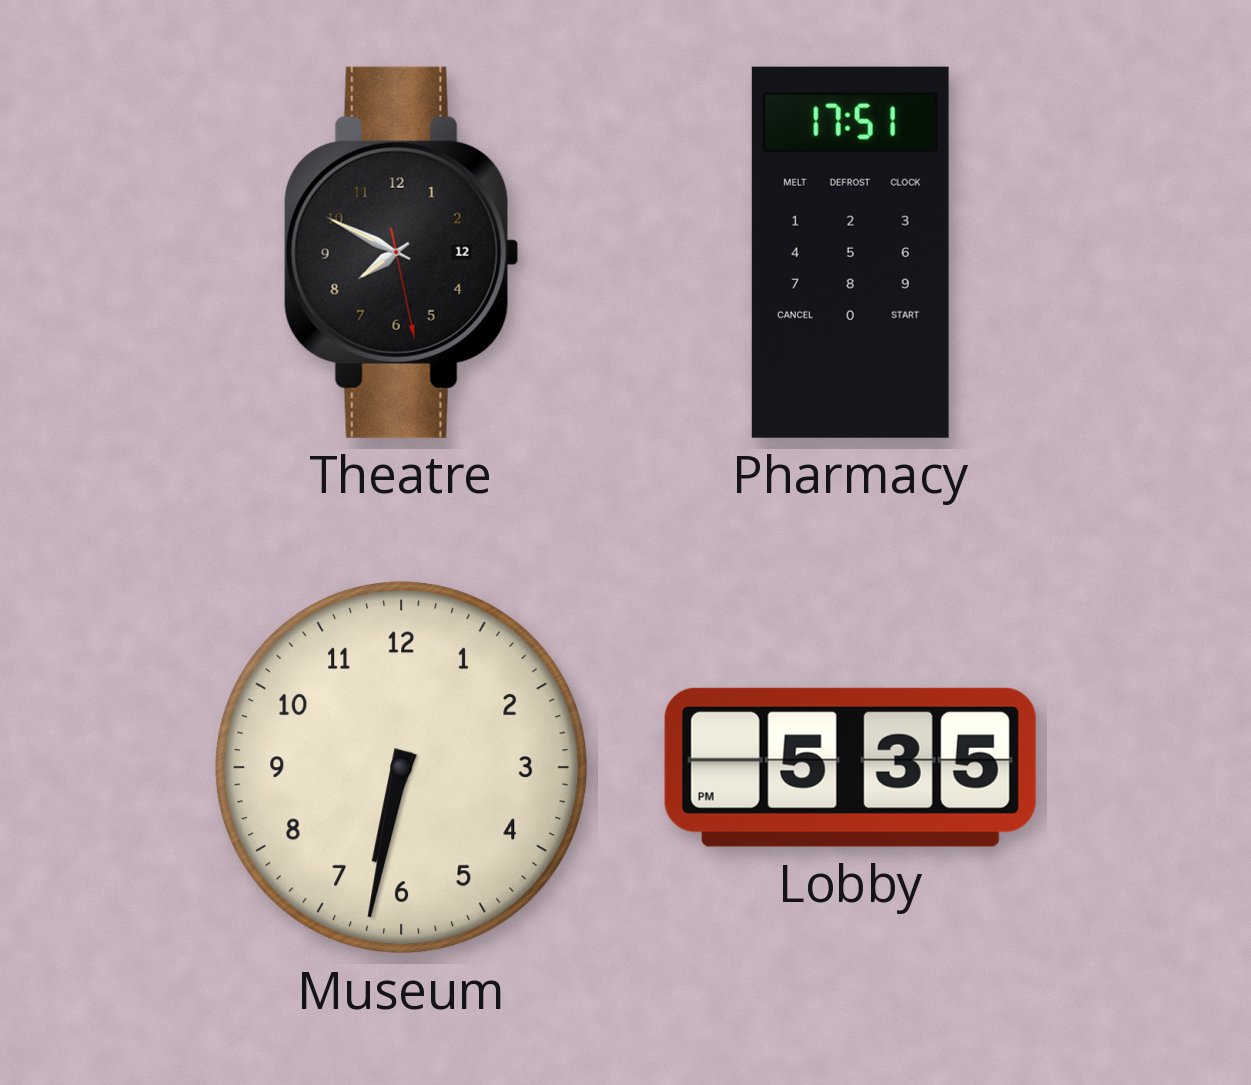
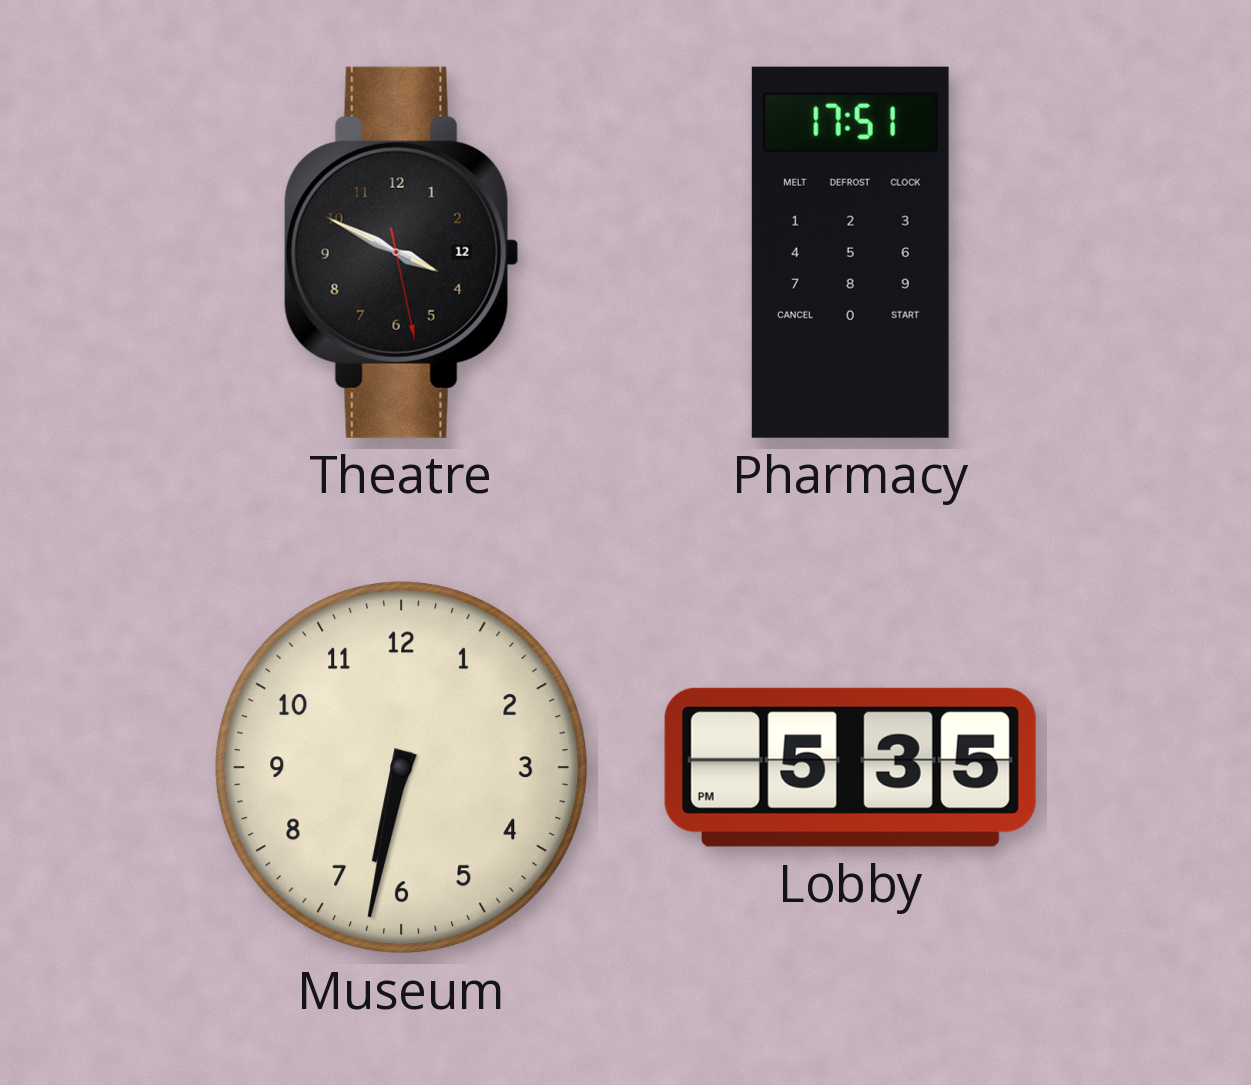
Theatre: 7:49 -> 3:49
